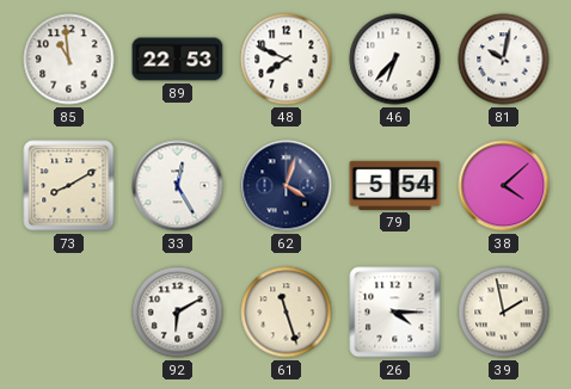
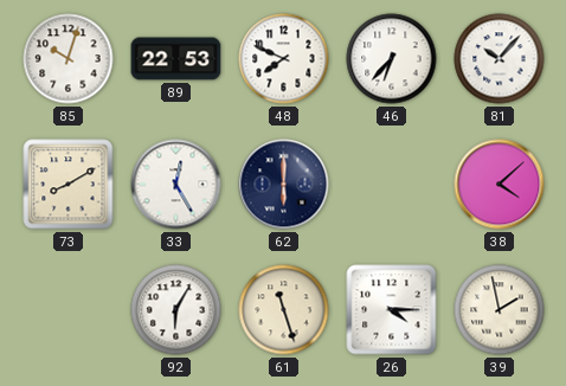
85: 10:59 -> 10:03
81: 10:02 -> 10:07
62: 4:03 -> 6:00
79: 5:54 -> none
92: 6:10 -> 6:05
